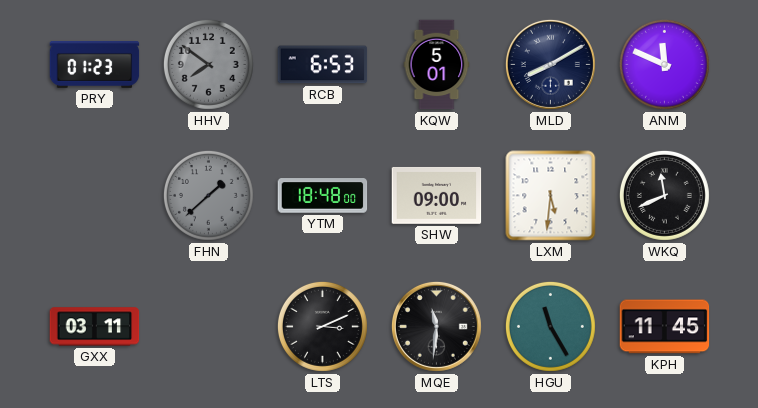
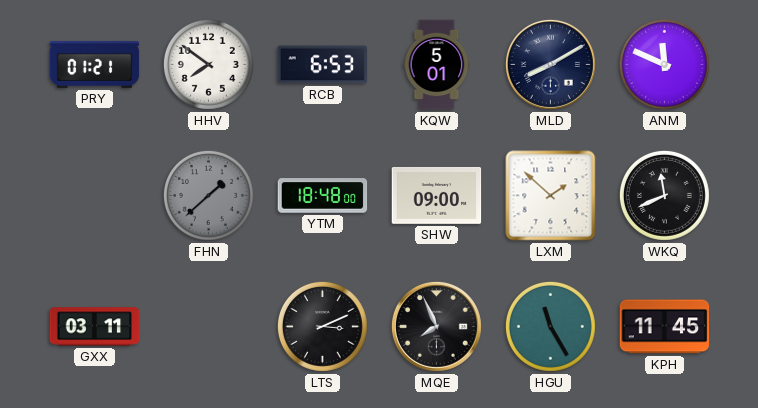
PRY: 01:23 -> 01:21
HHV dial: grey -> white
LXM: 5:31 -> 1:52
MQE: 11:31 -> 7:56
